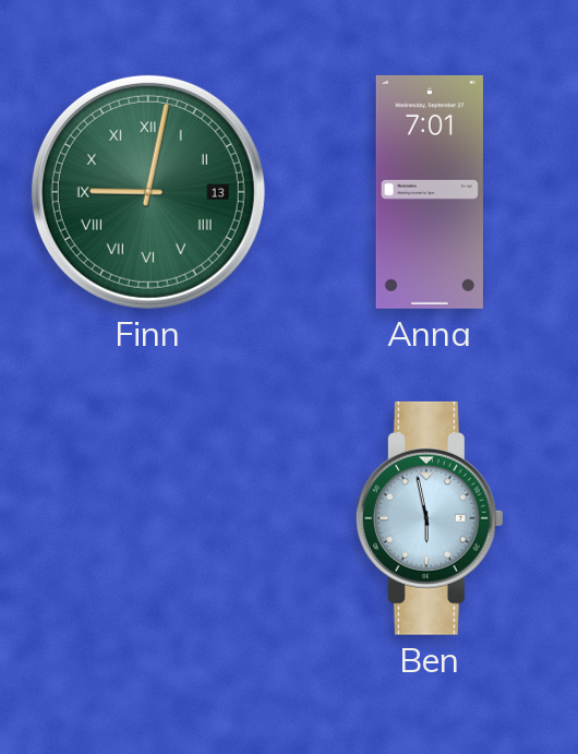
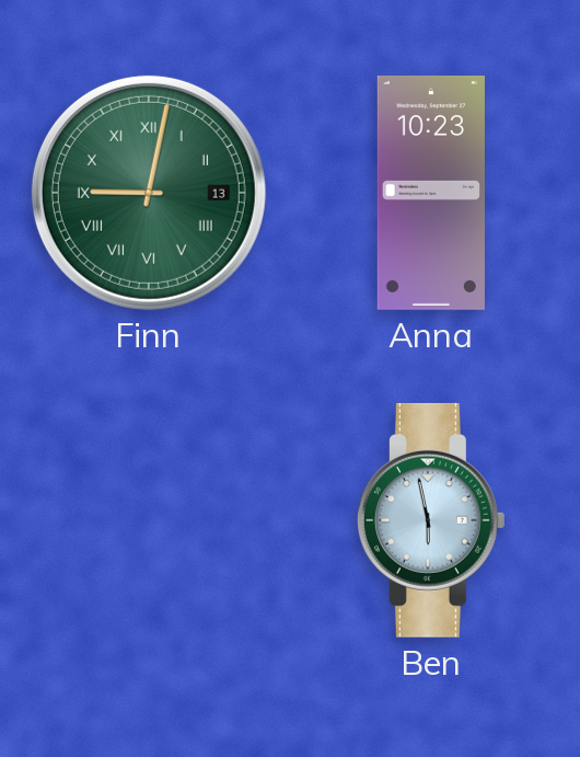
Anna: 7:01 -> 10:23
